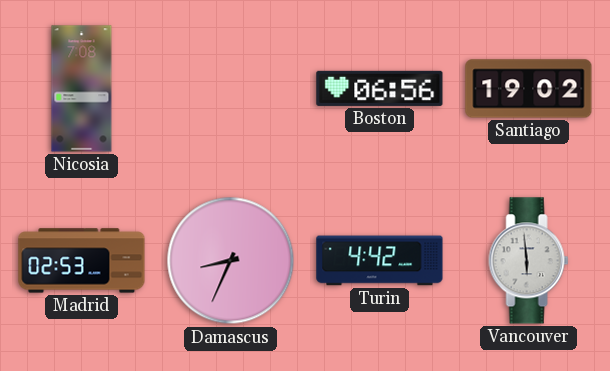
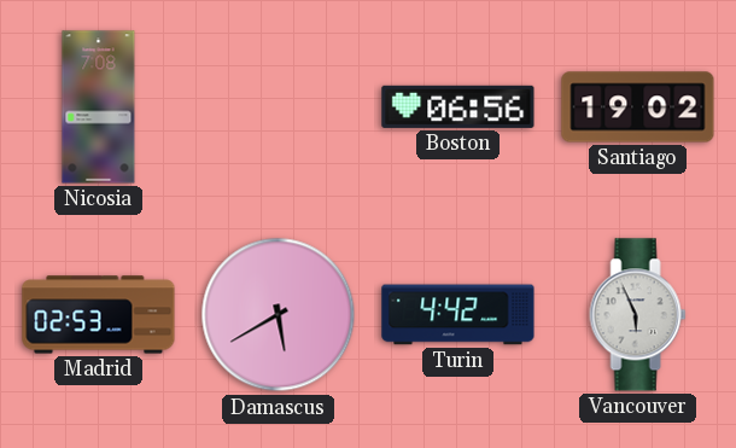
Damascus: 8:34 -> 5:40
Vancouver: 5:59 -> 5:56
